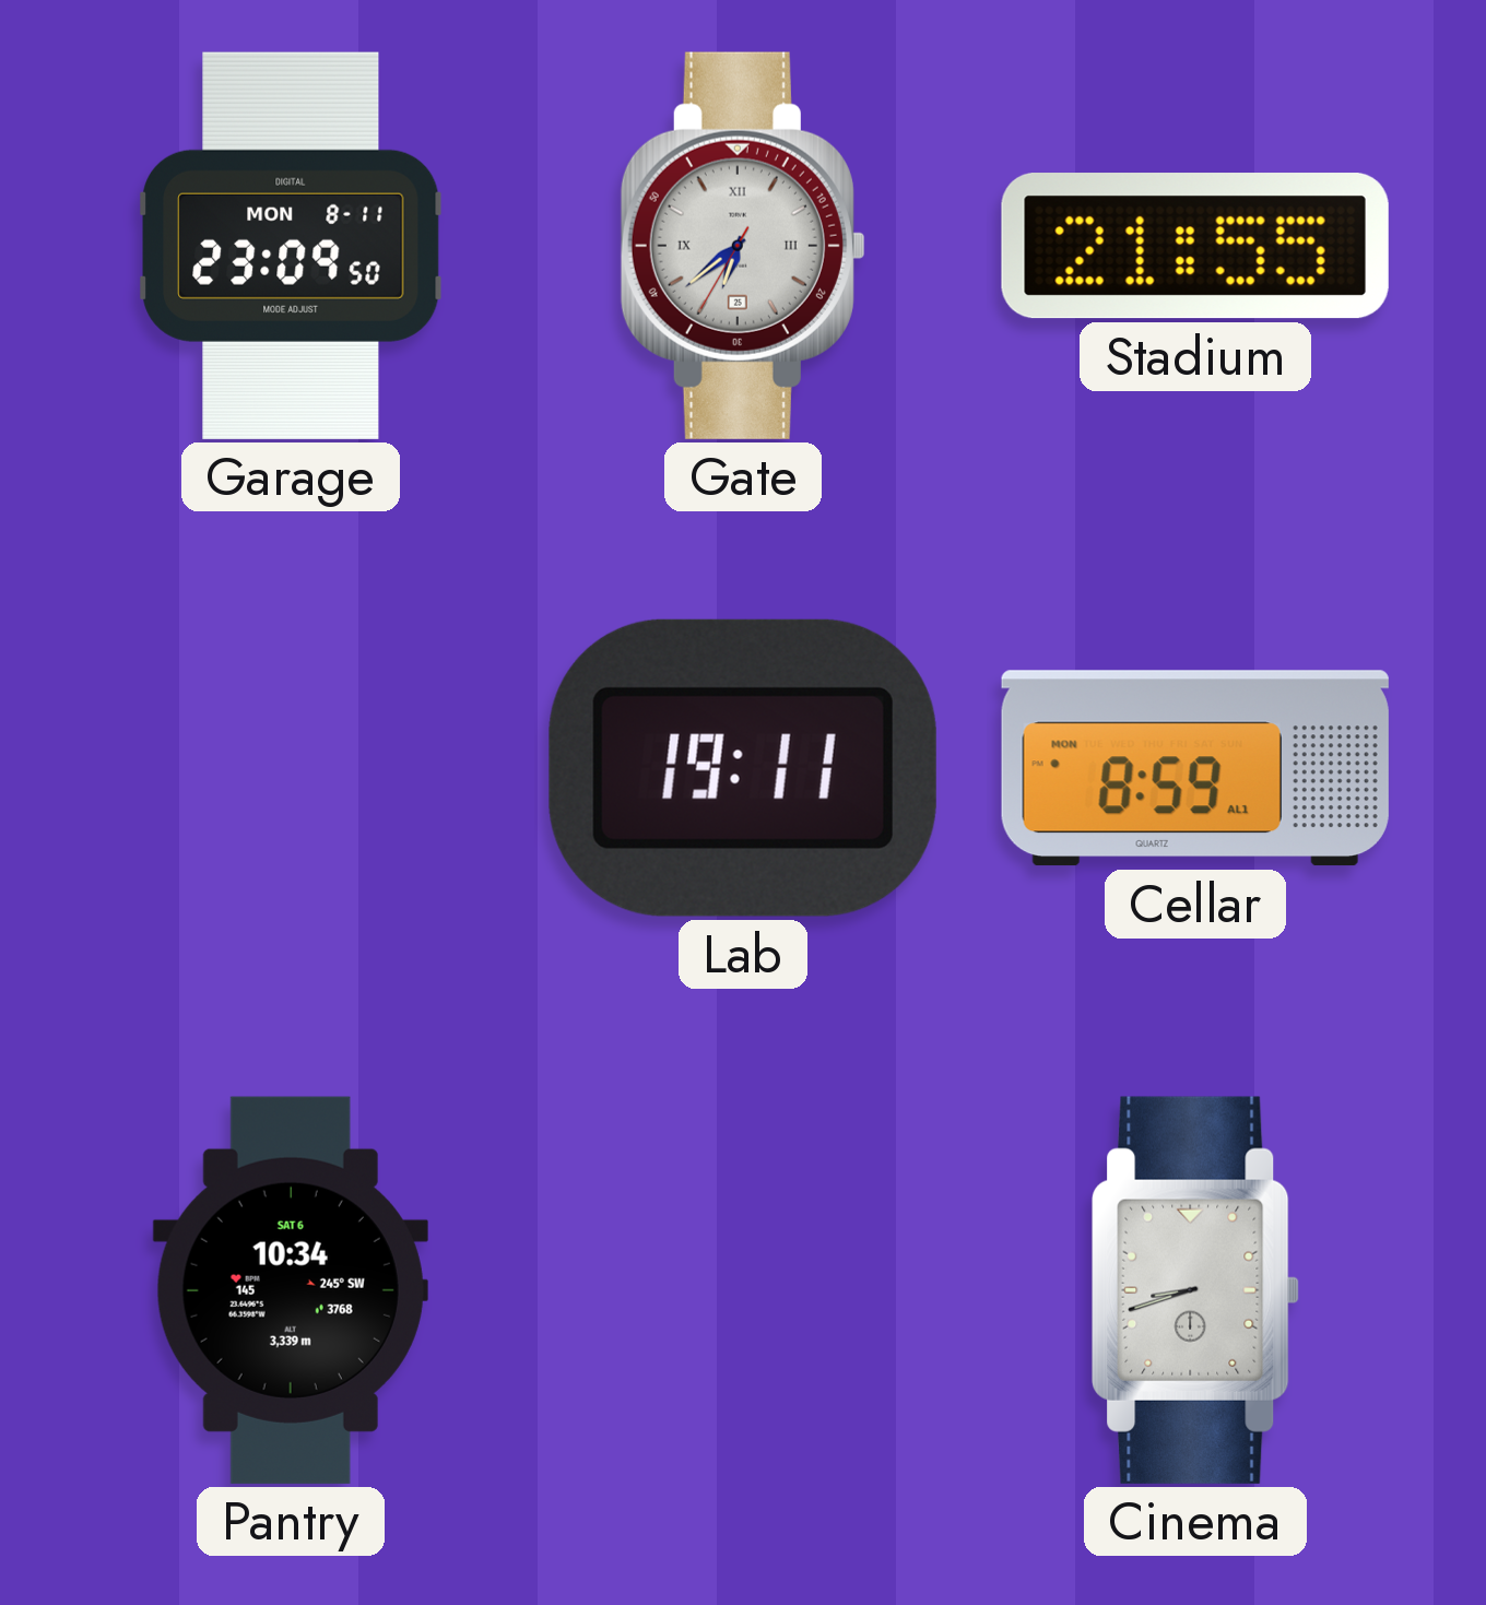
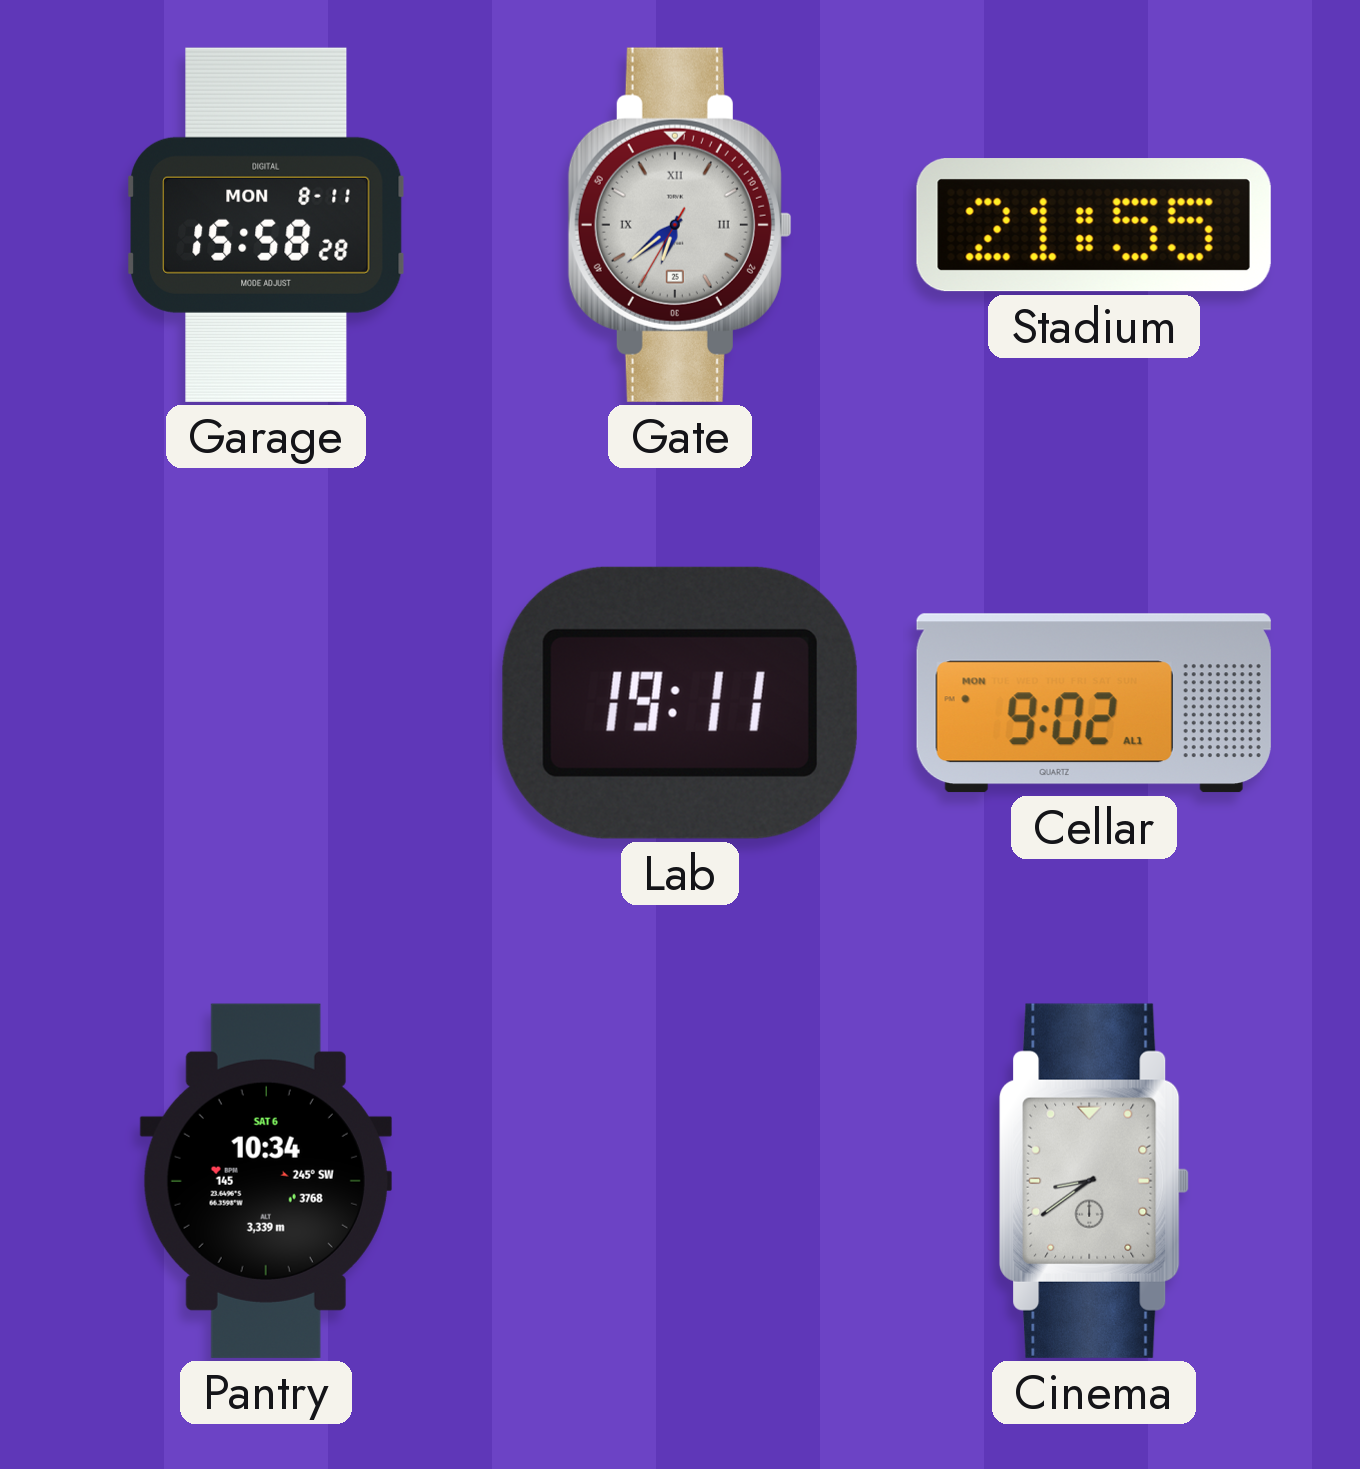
Garage: 23:09 -> 15:58
Cellar: 8:59 -> 9:02
Cinema: 8:42 -> 8:39
